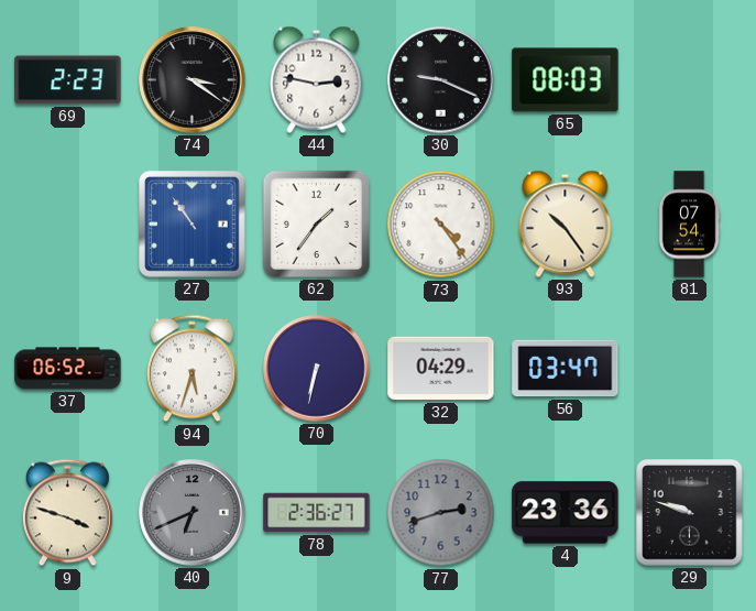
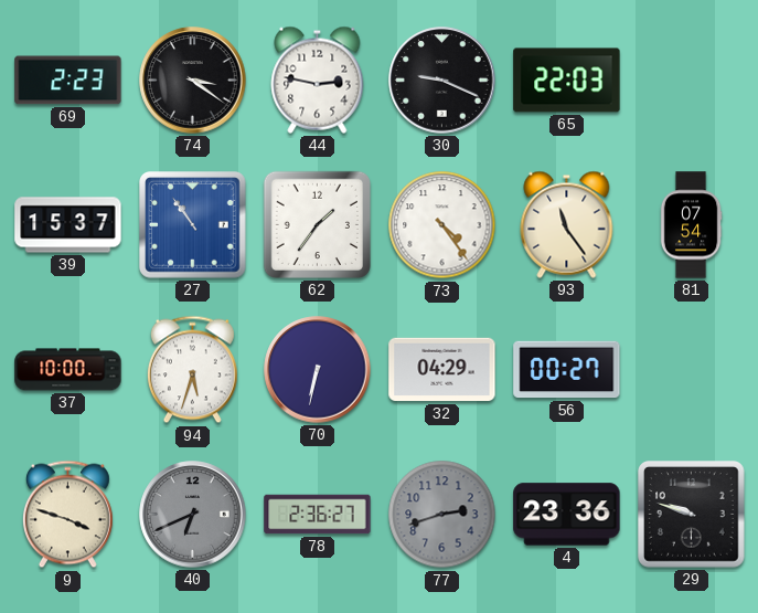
65: 08:03 -> 22:03
39: none -> 15:37
93: 10:24 -> 11:24
37: 06:52 -> 10:00
56: 03:47 -> 00:27
